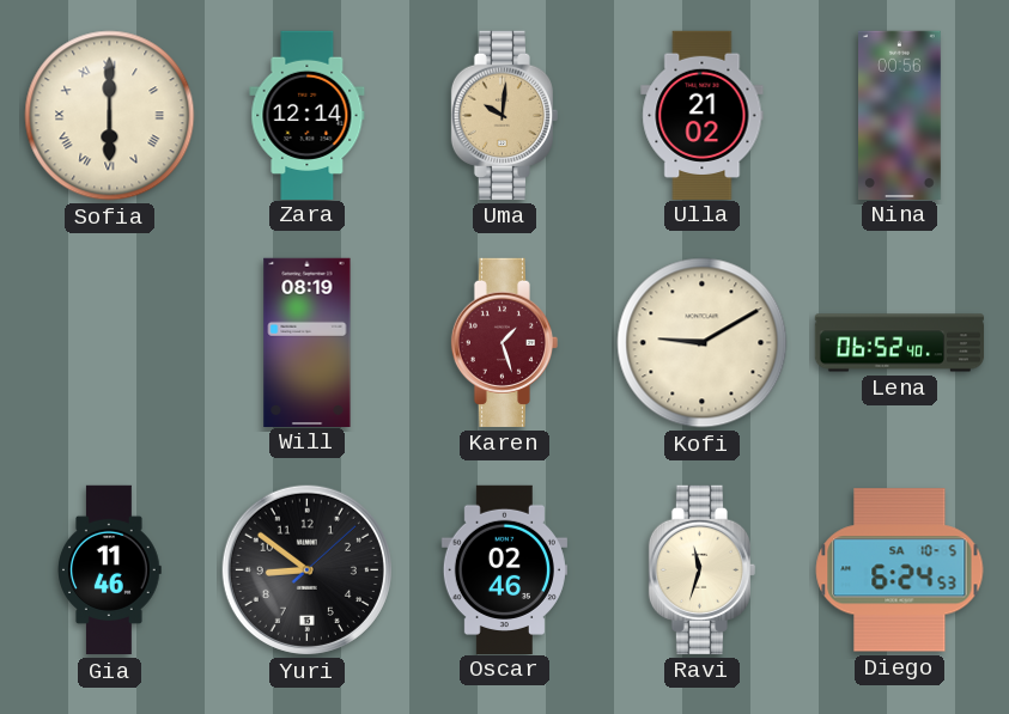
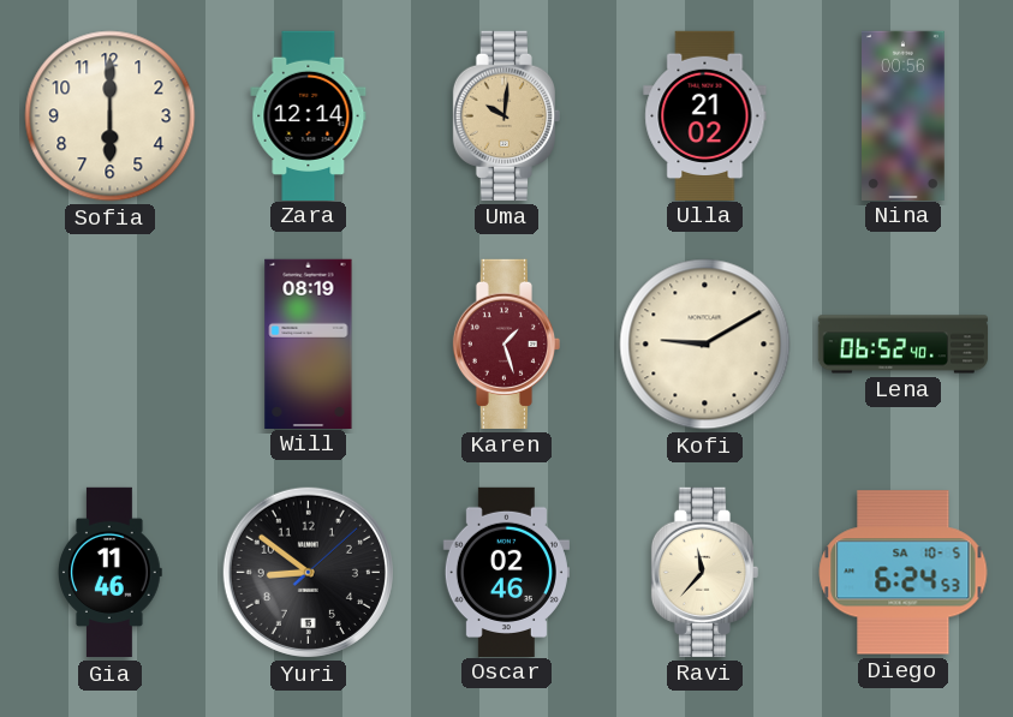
Sofia numerals: Roman -> Arabic
Ravi: 11:33 -> 11:37
